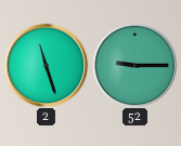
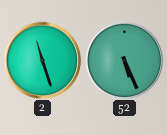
52: 9:15 -> 5:26
